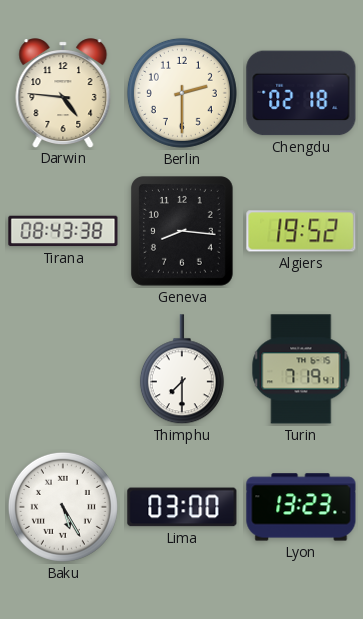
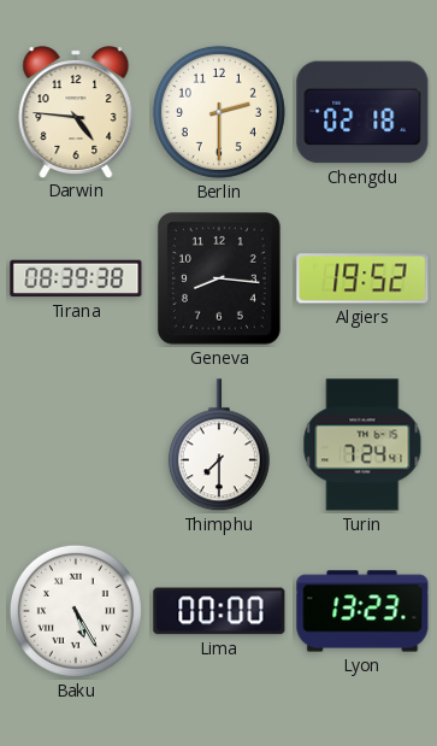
Tirana: 08:43 -> 08:39
Turin: 7:19 -> 7:24
Lima: 03:00 -> 00:00
